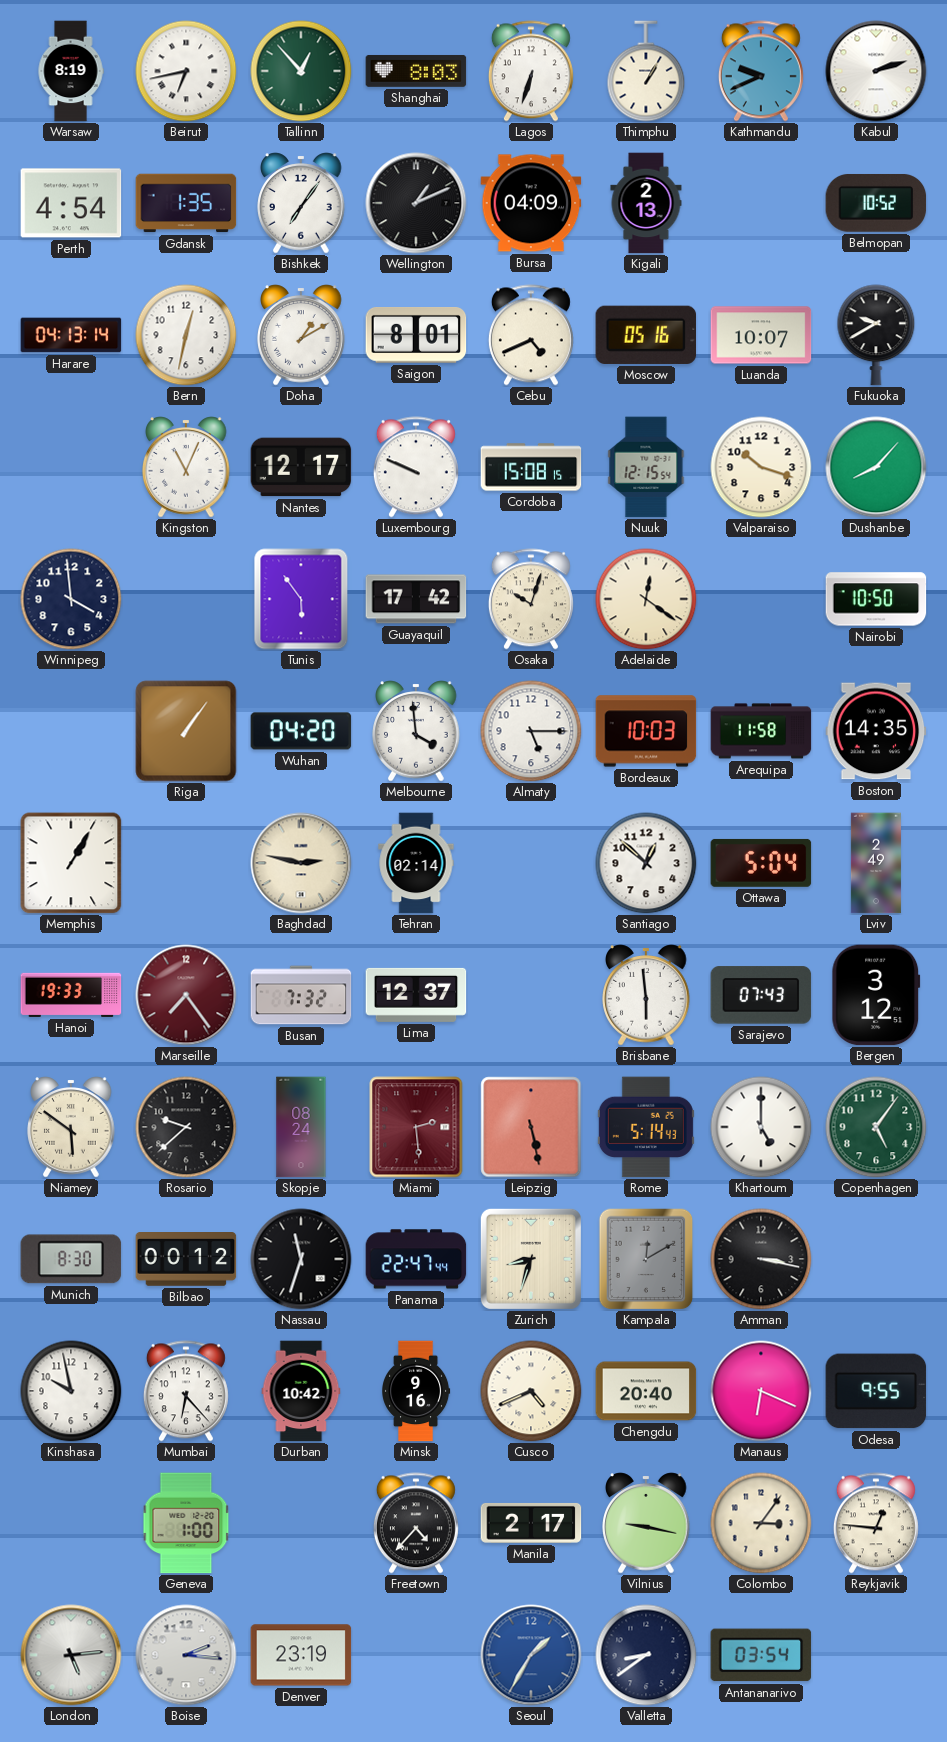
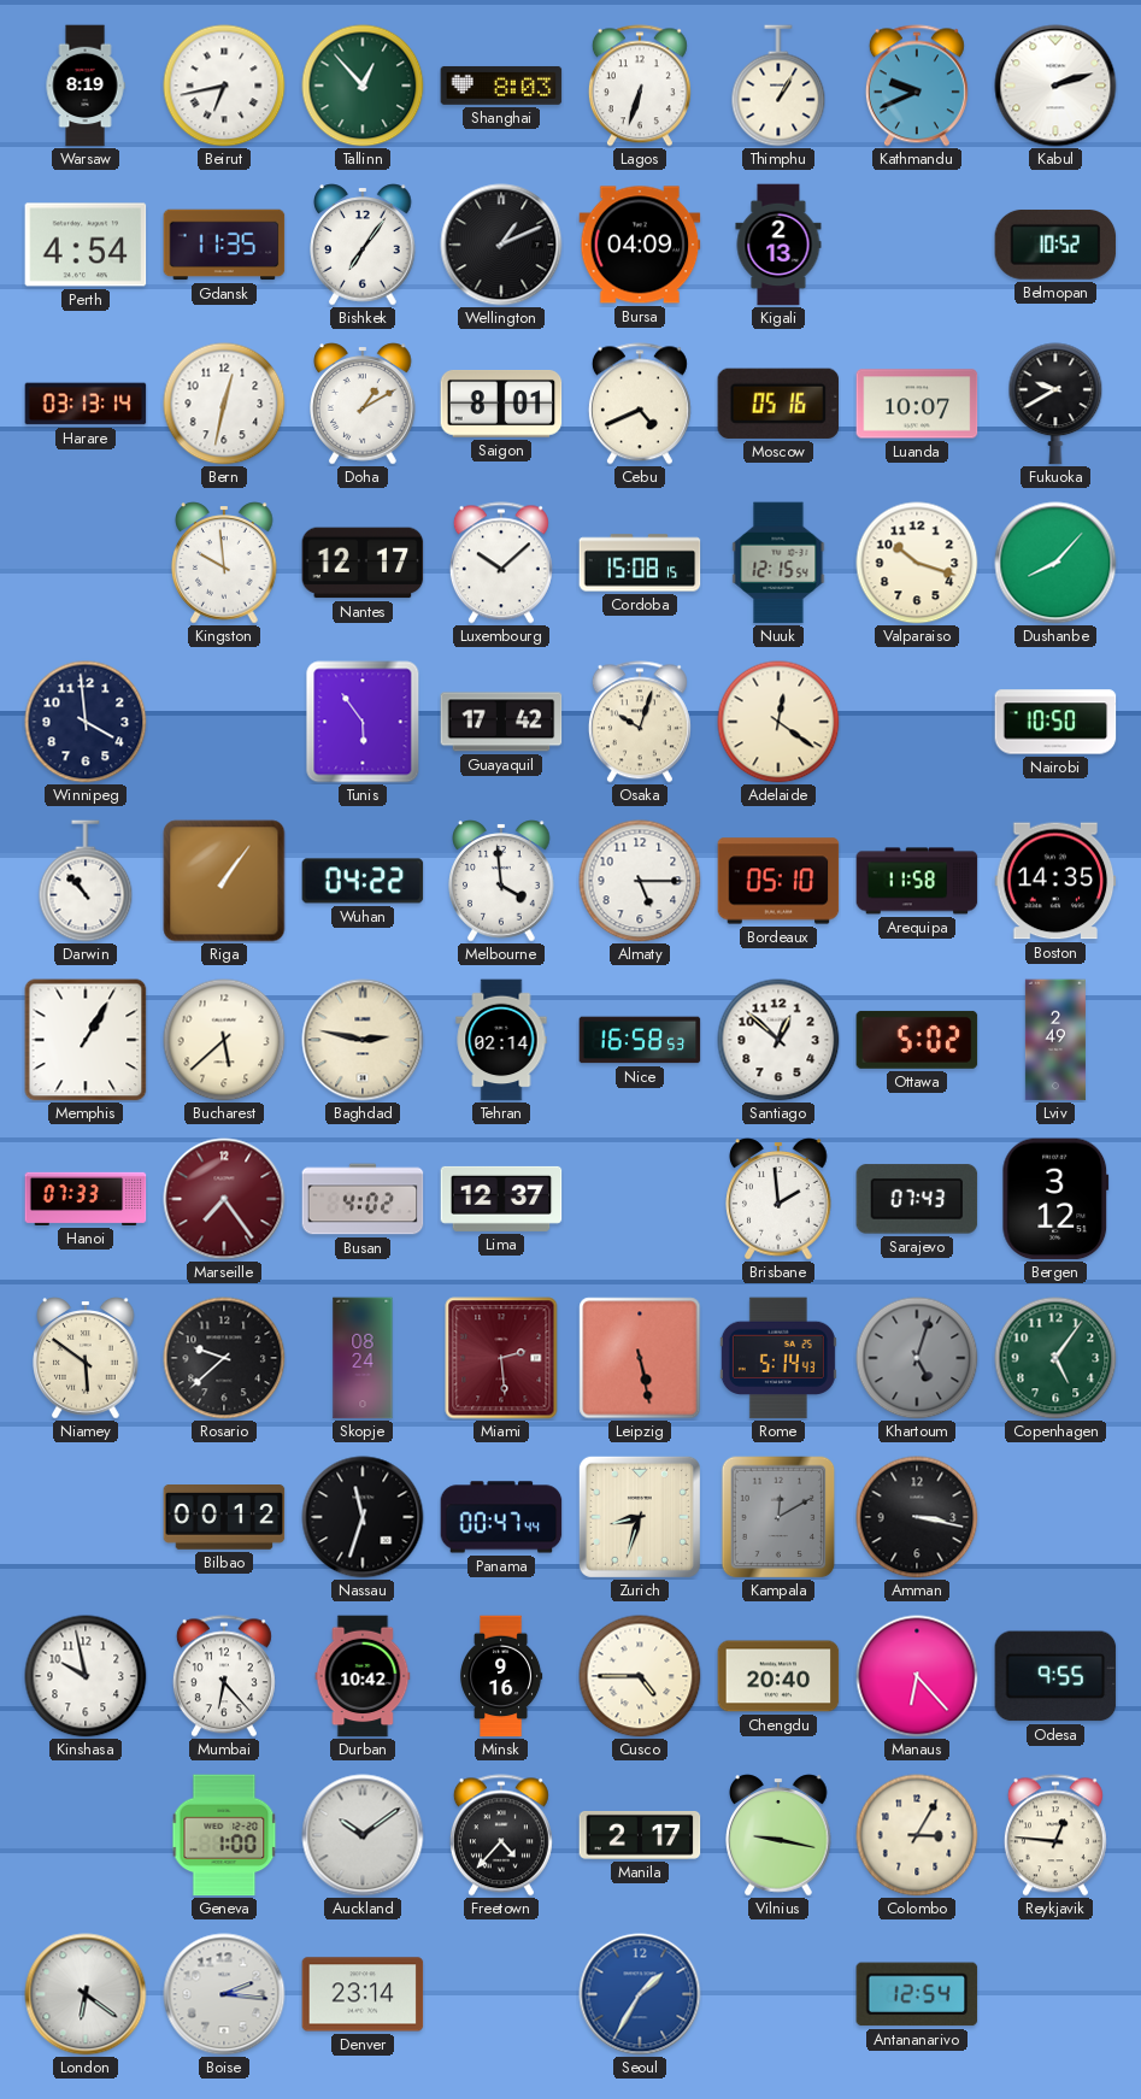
Gdansk: 1:35 -> 11:35
Harare: 04:13 -> 03:13
Kingston: 11:04 -> 9:59
Luxembourg: 9:49 -> 10:08
Darwin: none -> 10:53
Wuhan: 04:20 -> 04:22
Bordeaux: 10:03 -> 05:10
Bucharest: none -> 5:38
Nice: none -> 16:58
Ottawa: 5:04 -> 5:02
Hanoi: 19:33 -> 07:33
Busan: 7:32 -> 4:02
Brisbane: 5:59 -> 1:59
Khartoum: 5:00 -> 5:03
Khartoum dial: white -> grey
Munich: 8:30 -> none
Panama: 22:47 -> 00:47
Cusco: 4:41 -> 4:45
Manaus: 6:19 -> 6:23
Auckland: none -> 10:09
Colombo: 3:06 -> 3:05
London: 5:14 -> 6:21
Denver: 23:19 -> 23:14
Valletta: 8:39 -> none
Antananarivo: 03:54 -> 12:54
